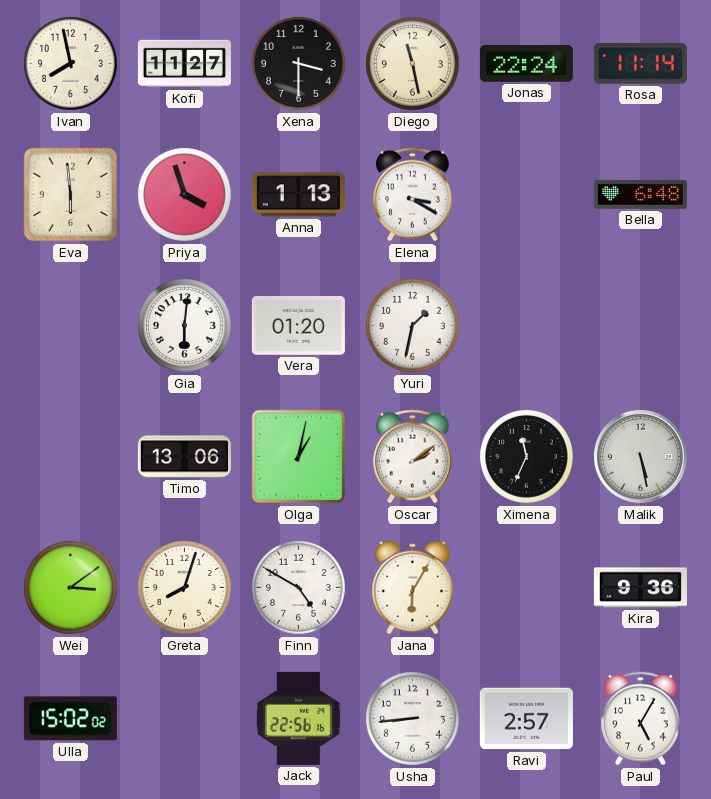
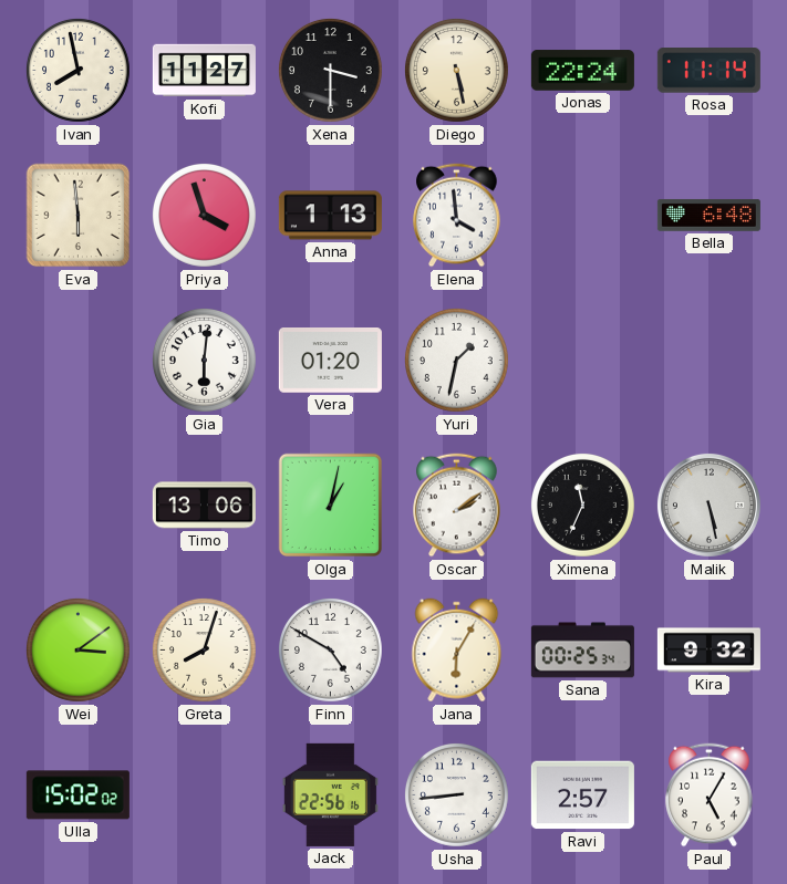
Diego: 11:28 -> 5:28
Elena: 3:20 -> 3:59
Sana: none -> 00:25
Kira: 9:36 -> 9:32
